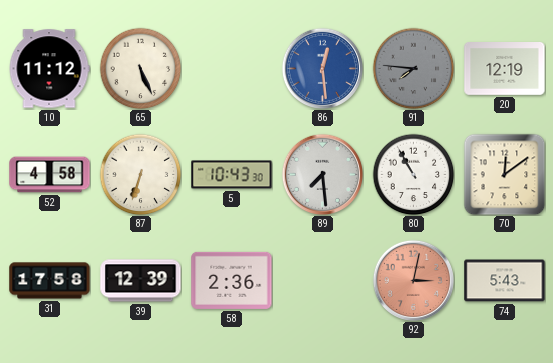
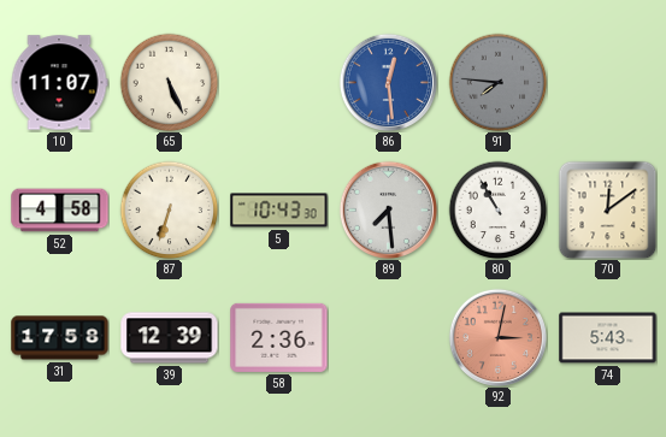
10: 11:12 -> 11:07
20: 12:19 -> none
